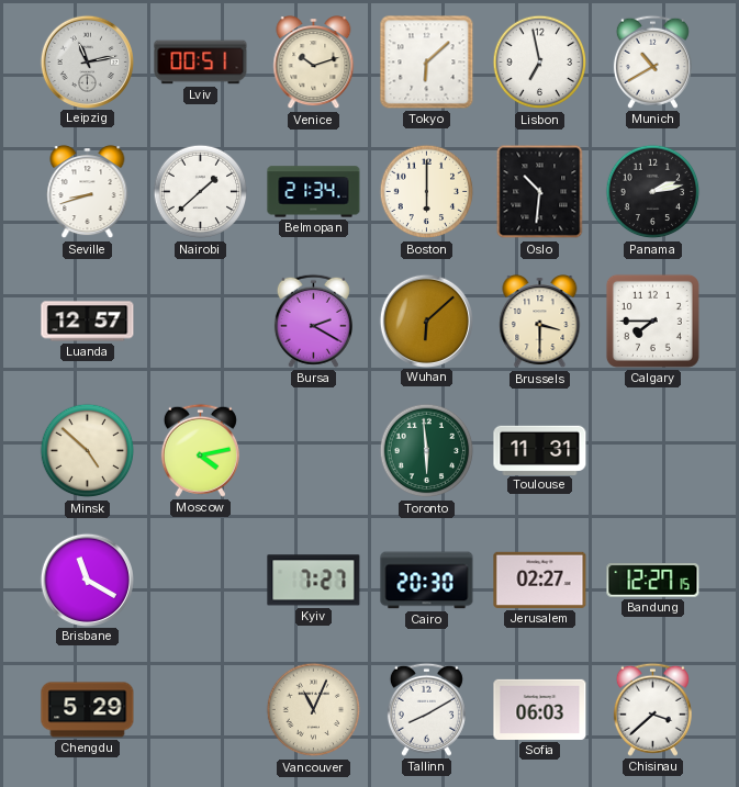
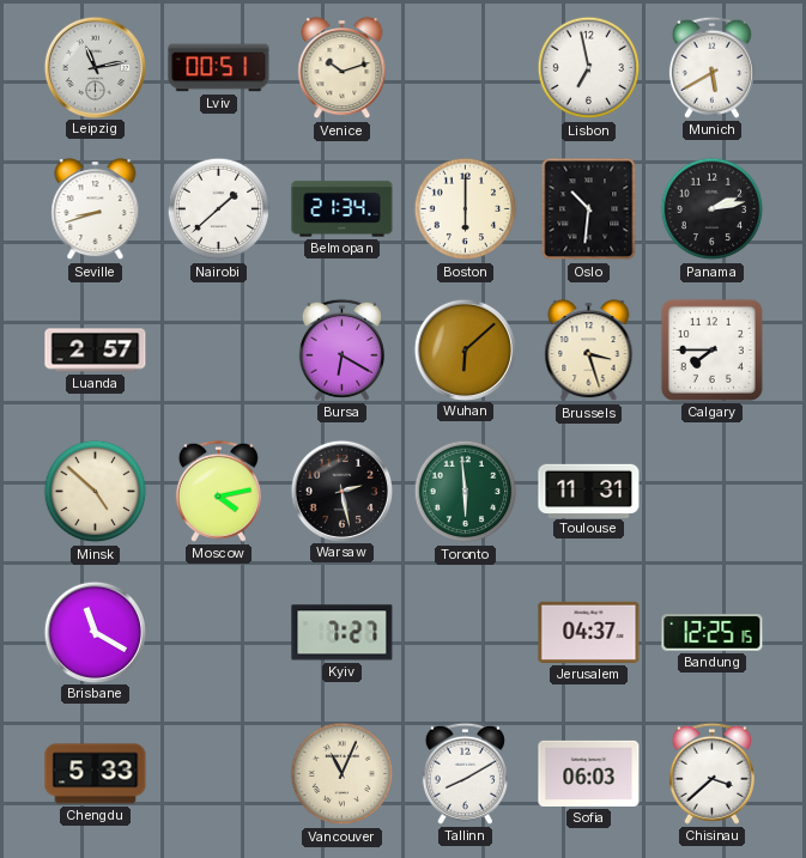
Tokyo: 6:08 -> none
Munich: 10:40 -> 5:40
Luanda: 12:57 -> 2:57
Bursa: 2:20 -> 6:20
Brussels: 3:30 -> 3:27
Warsaw: none -> 2:28
Cairo: 20:30 -> none
Jerusalem: 02:27 -> 04:37
Bandung: 12:27 -> 12:25
Chengdu: 5:29 -> 5:33
